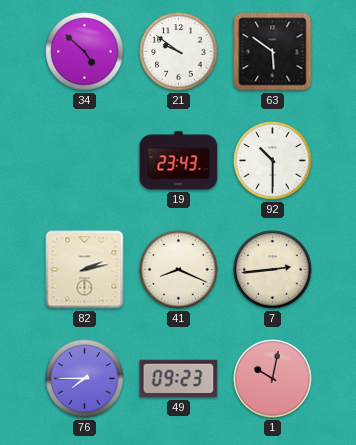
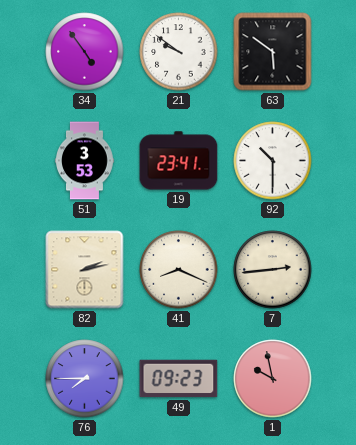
34: 4:52 -> 4:54
51: none -> 3:53
19: 23:43 -> 23:41
1: 10:02 -> 9:58
